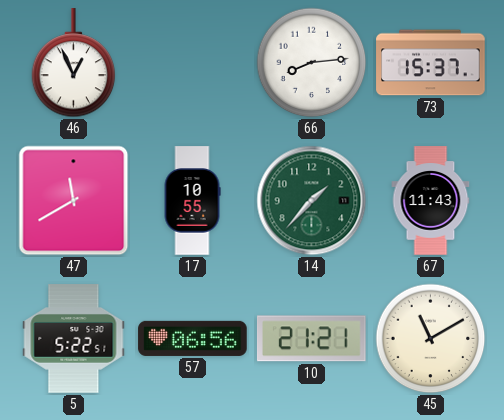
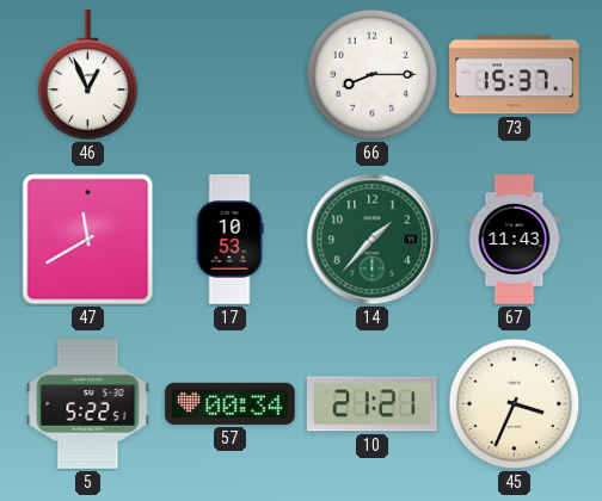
66: 8:14 -> 8:15
17: 10:55 -> 10:53
57: 06:56 -> 00:34
45: 11:10 -> 3:34
